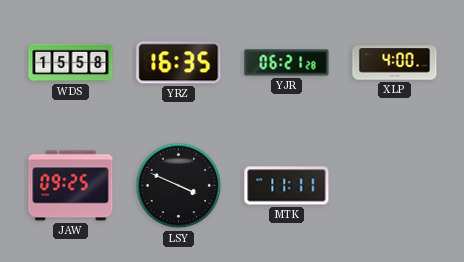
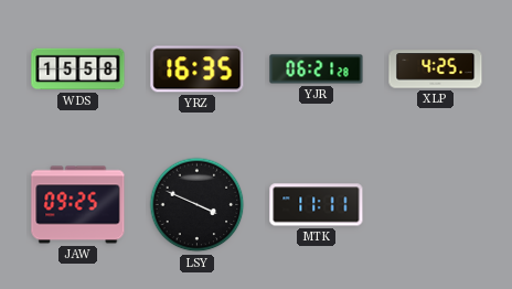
XLP: 4:00 -> 4:25
